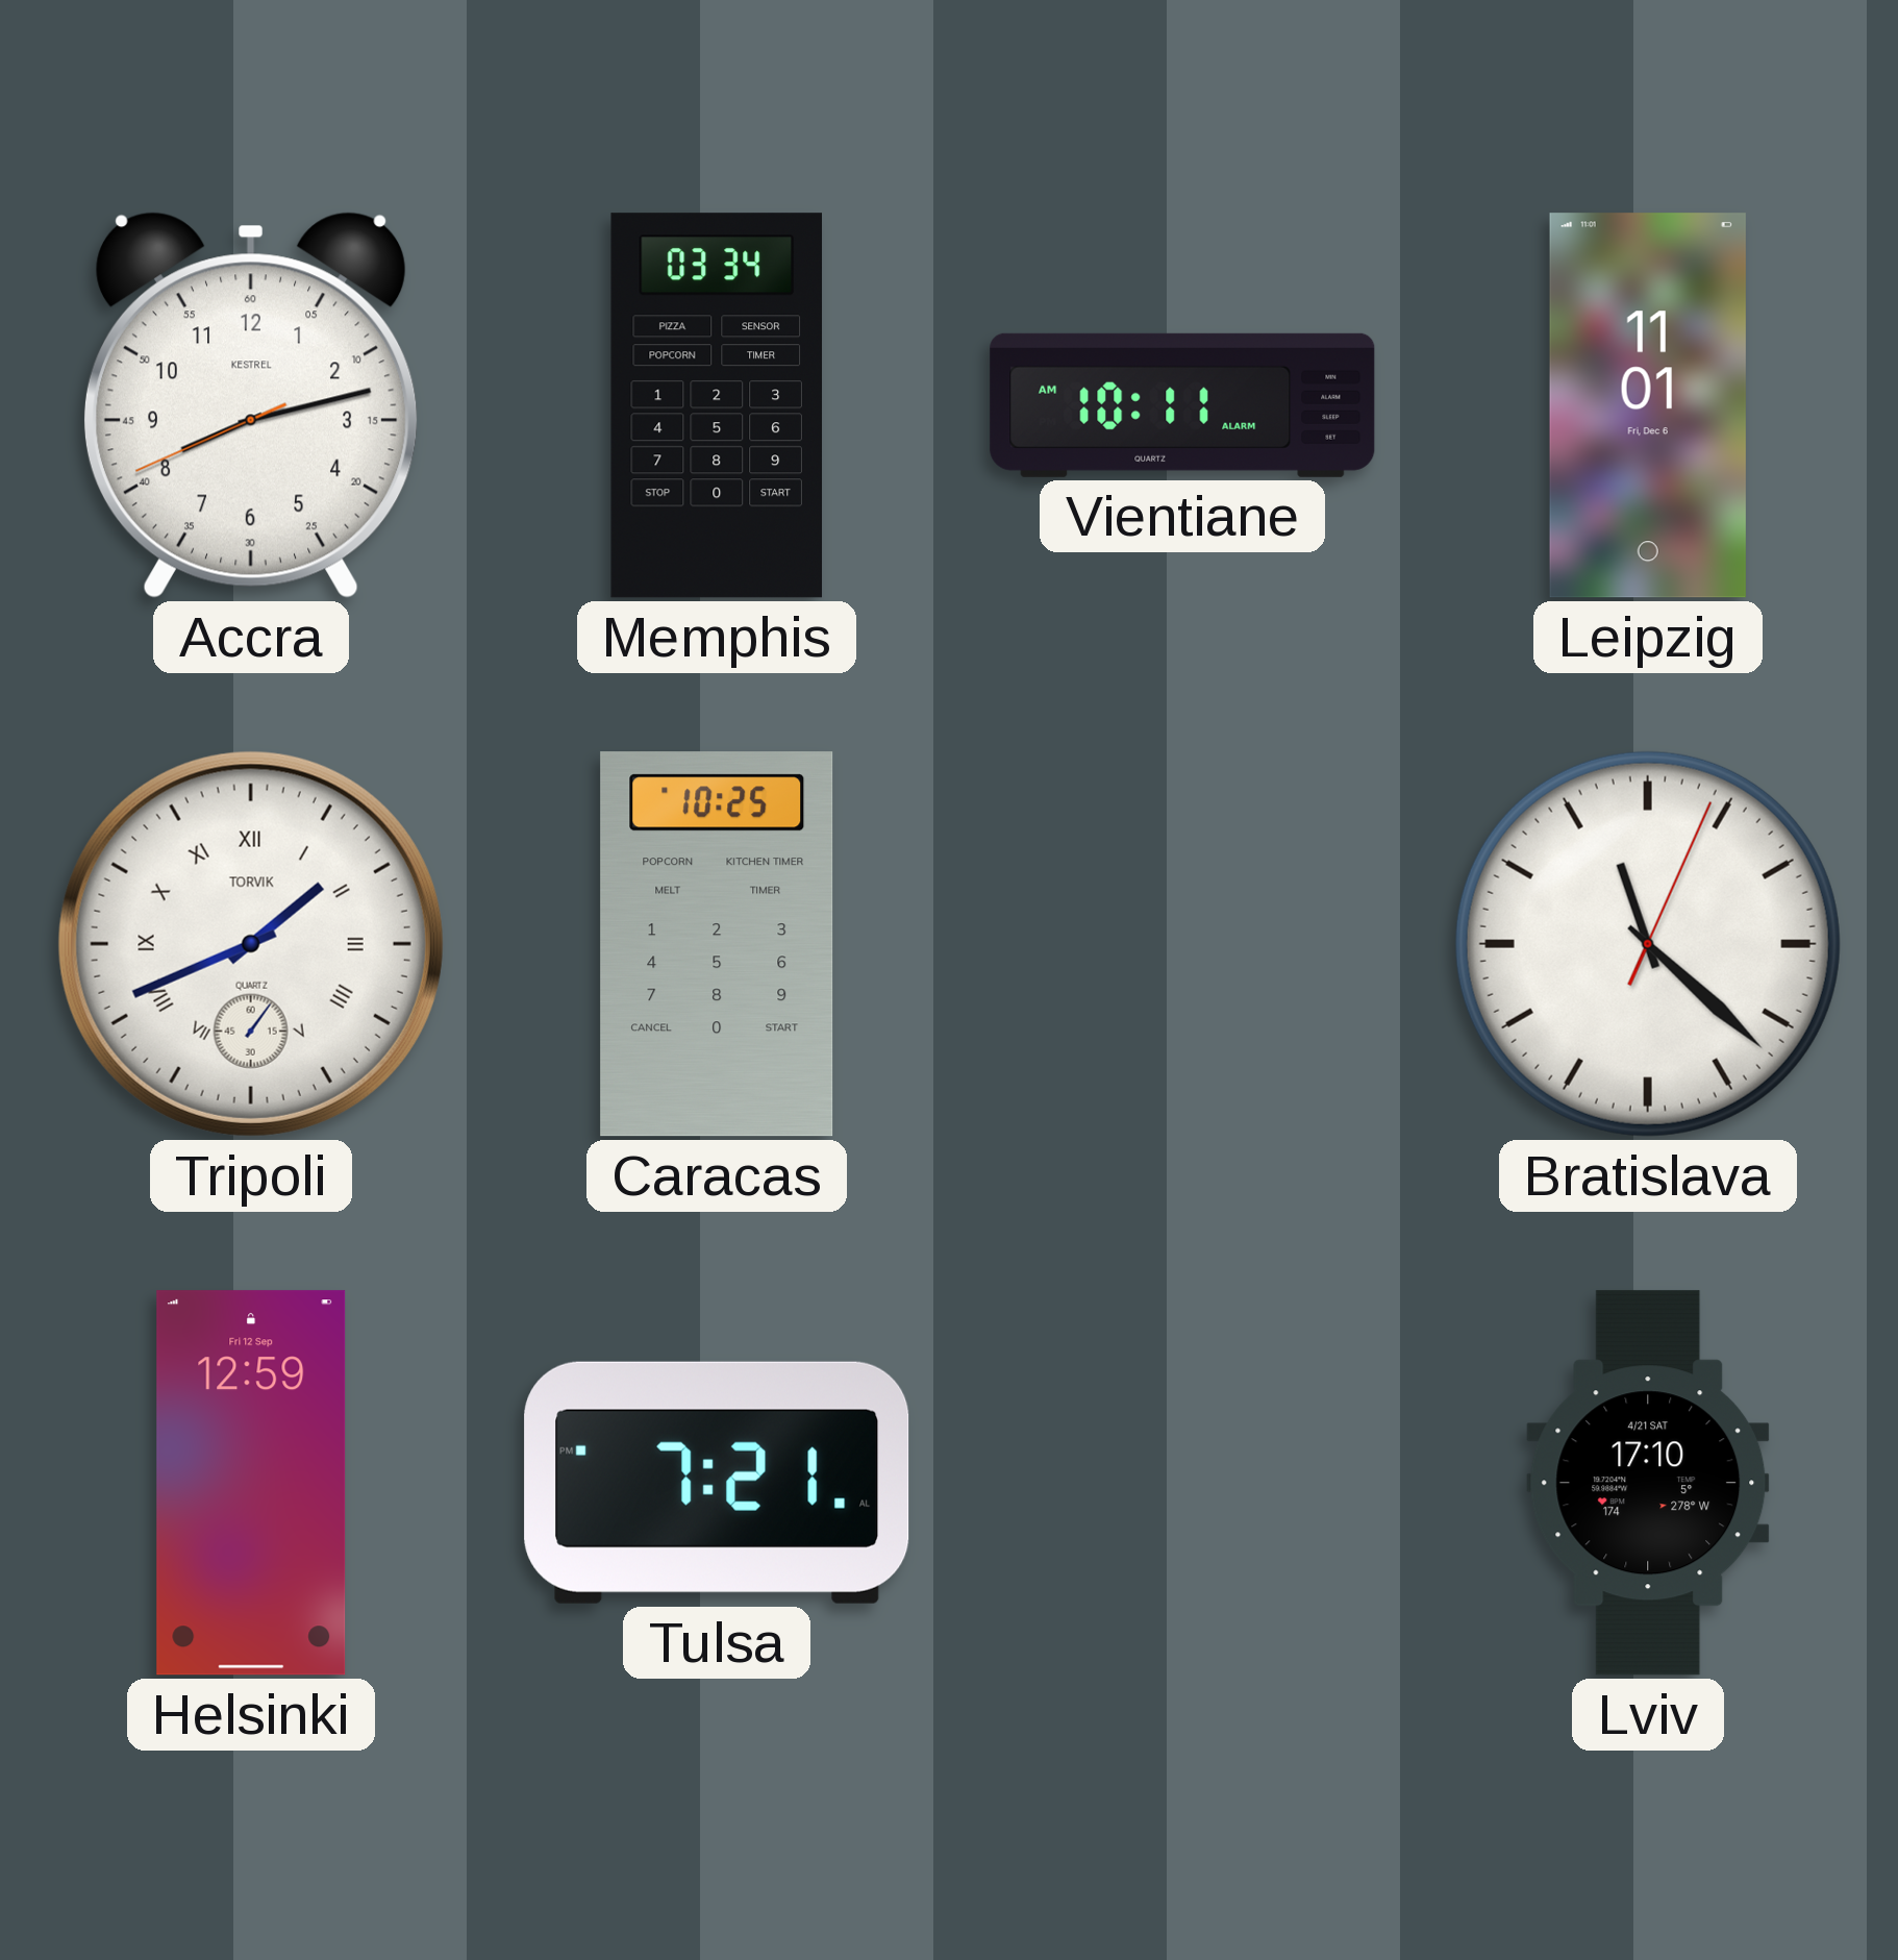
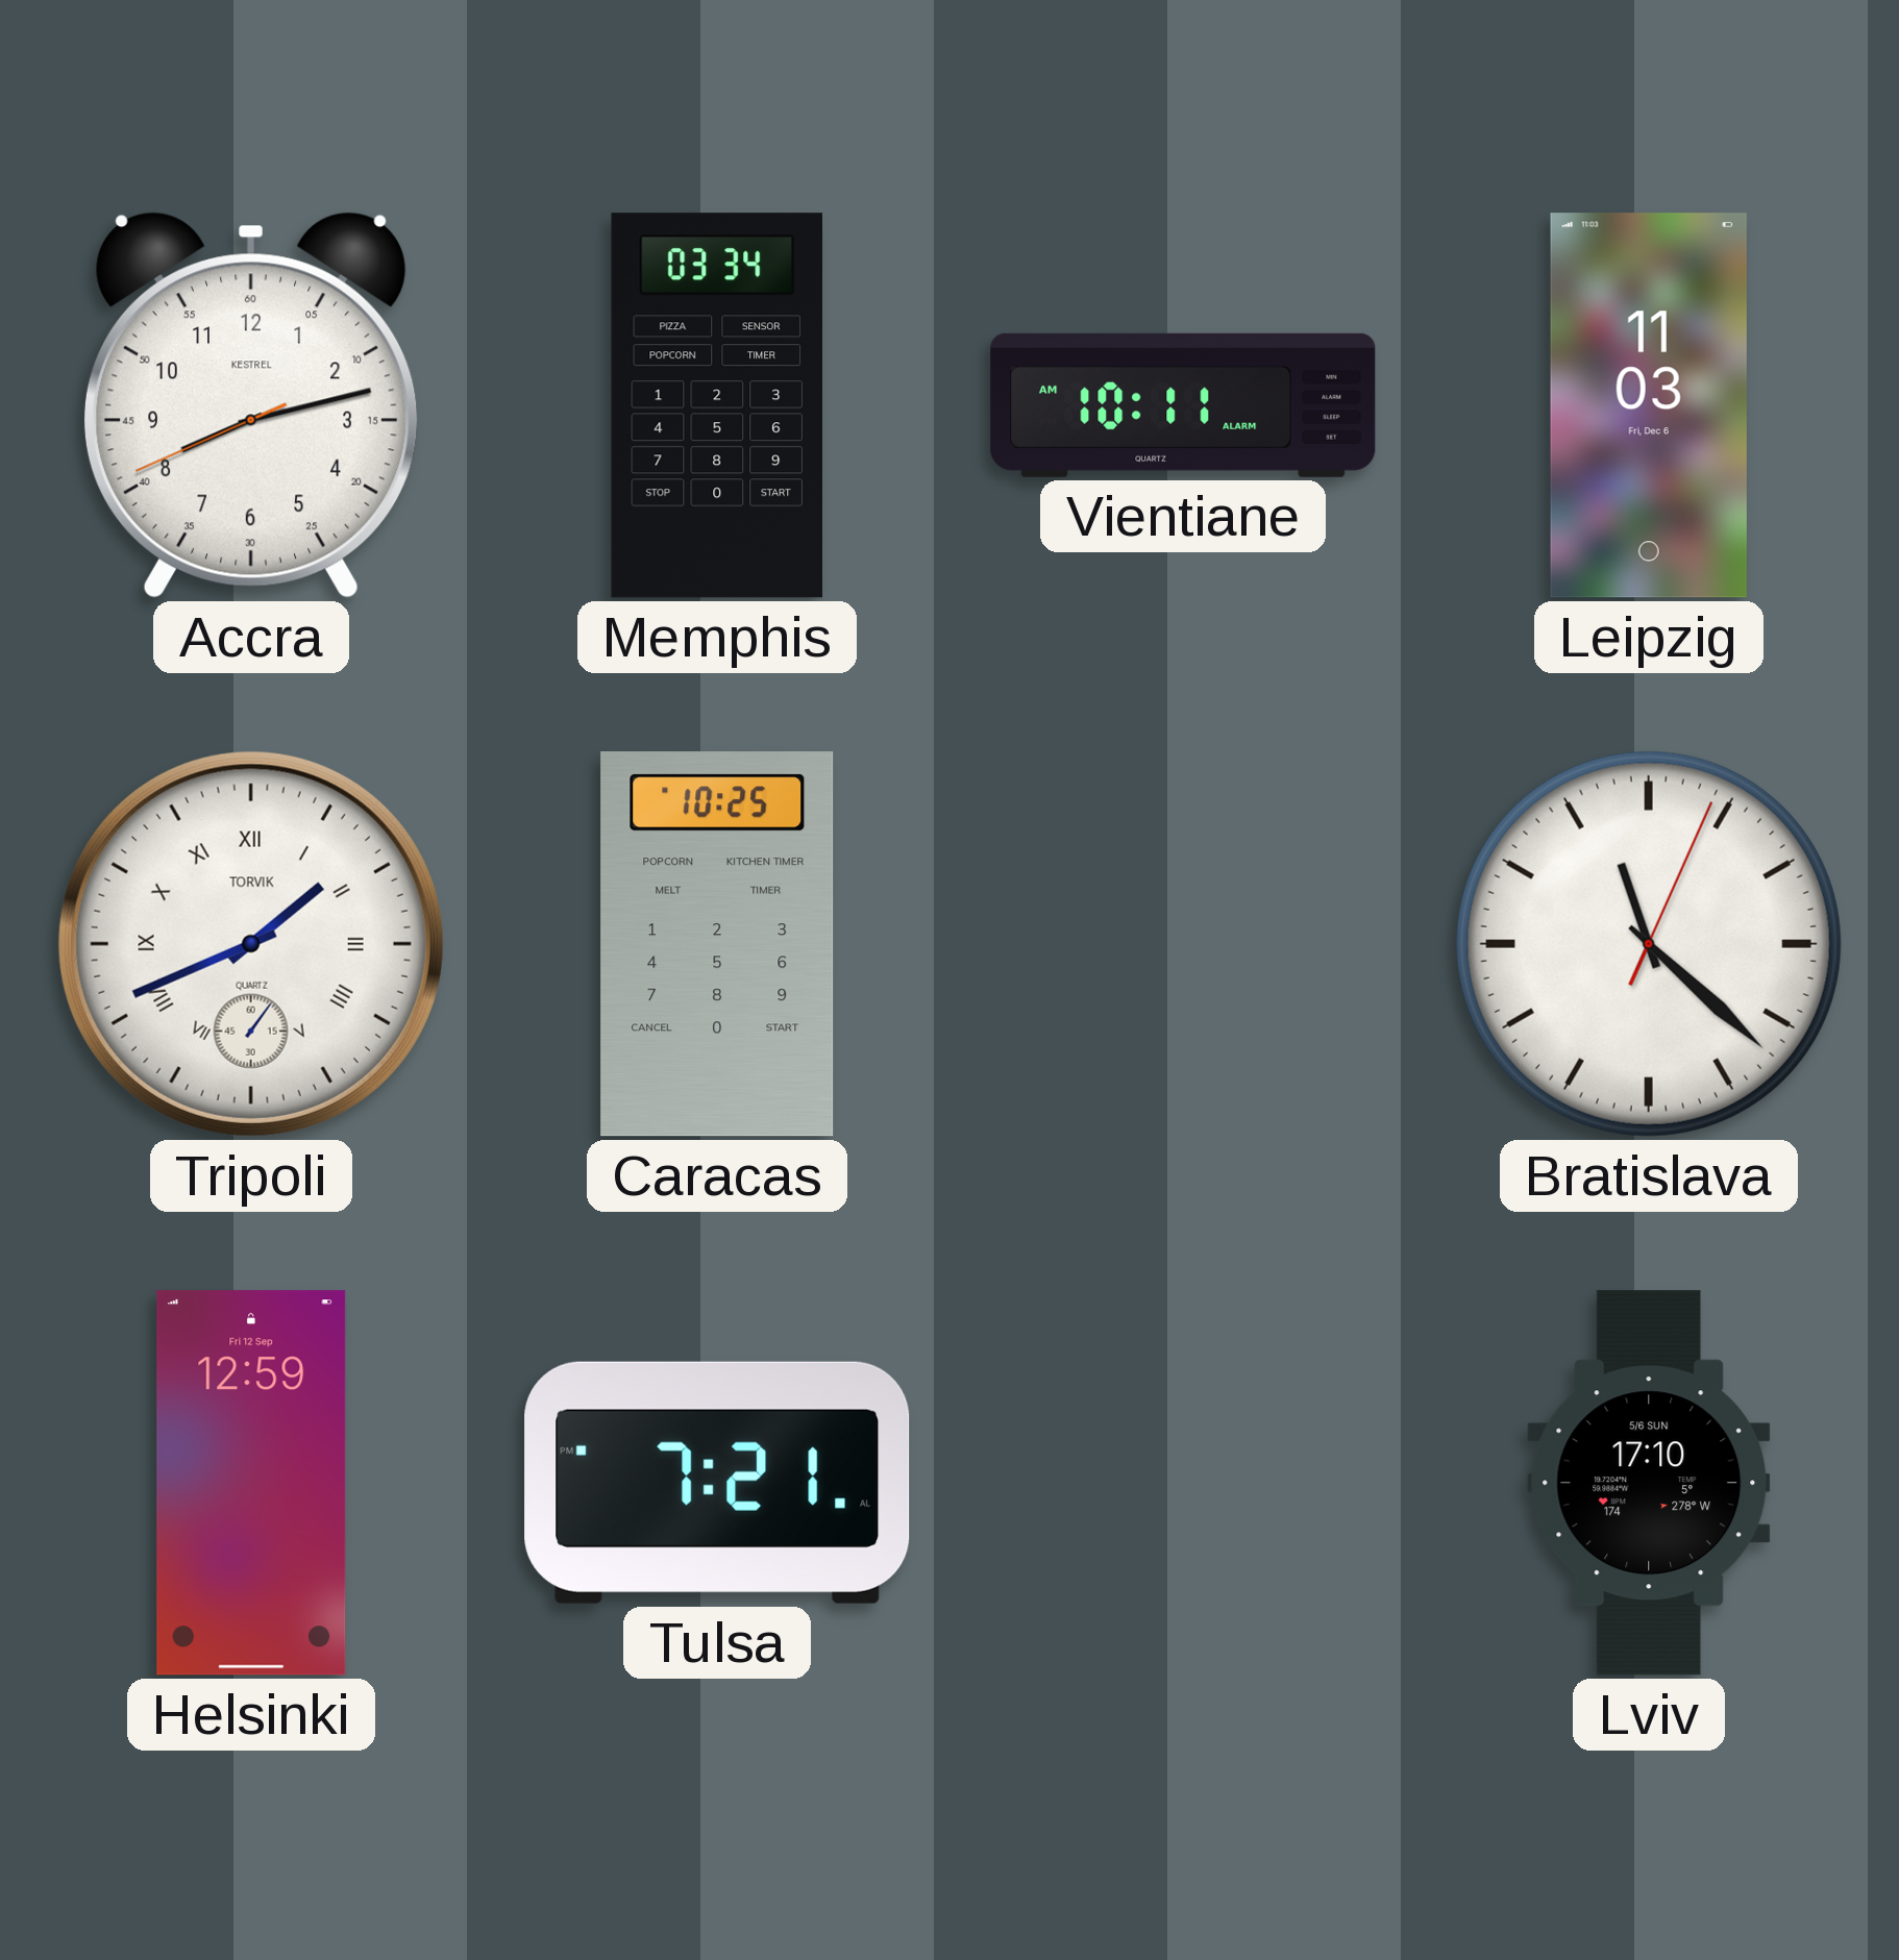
Leipzig: 11:01 -> 11:03
Lviv date: 4/21 SAT -> 5/6 SUN
